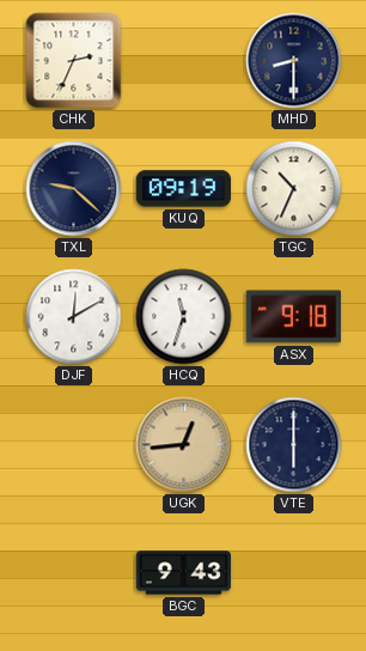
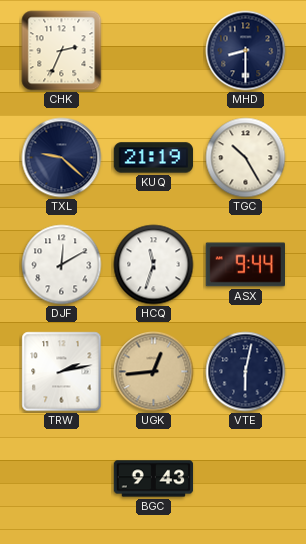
KUQ: 09:19 -> 21:19
TGC: 10:34 -> 10:25
ASX: 9:18 -> 9:44
TRW: none -> 2:13
VTE: 6:00 -> 6:02
